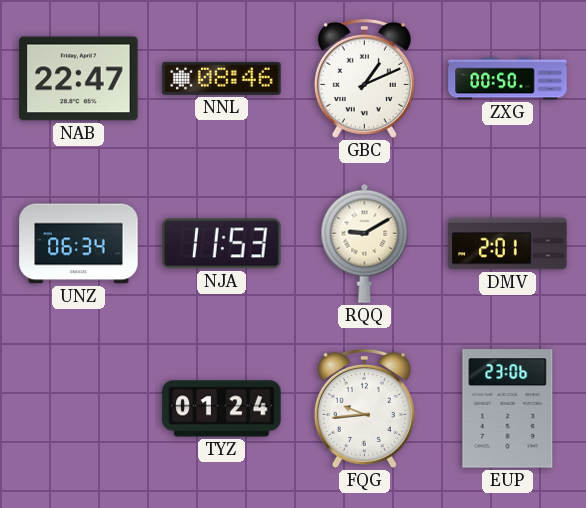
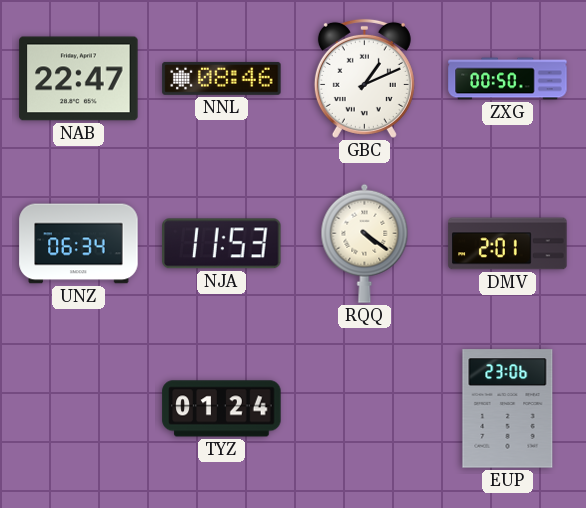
RQQ: 9:10 -> 4:21
FQG: 9:44 -> none
